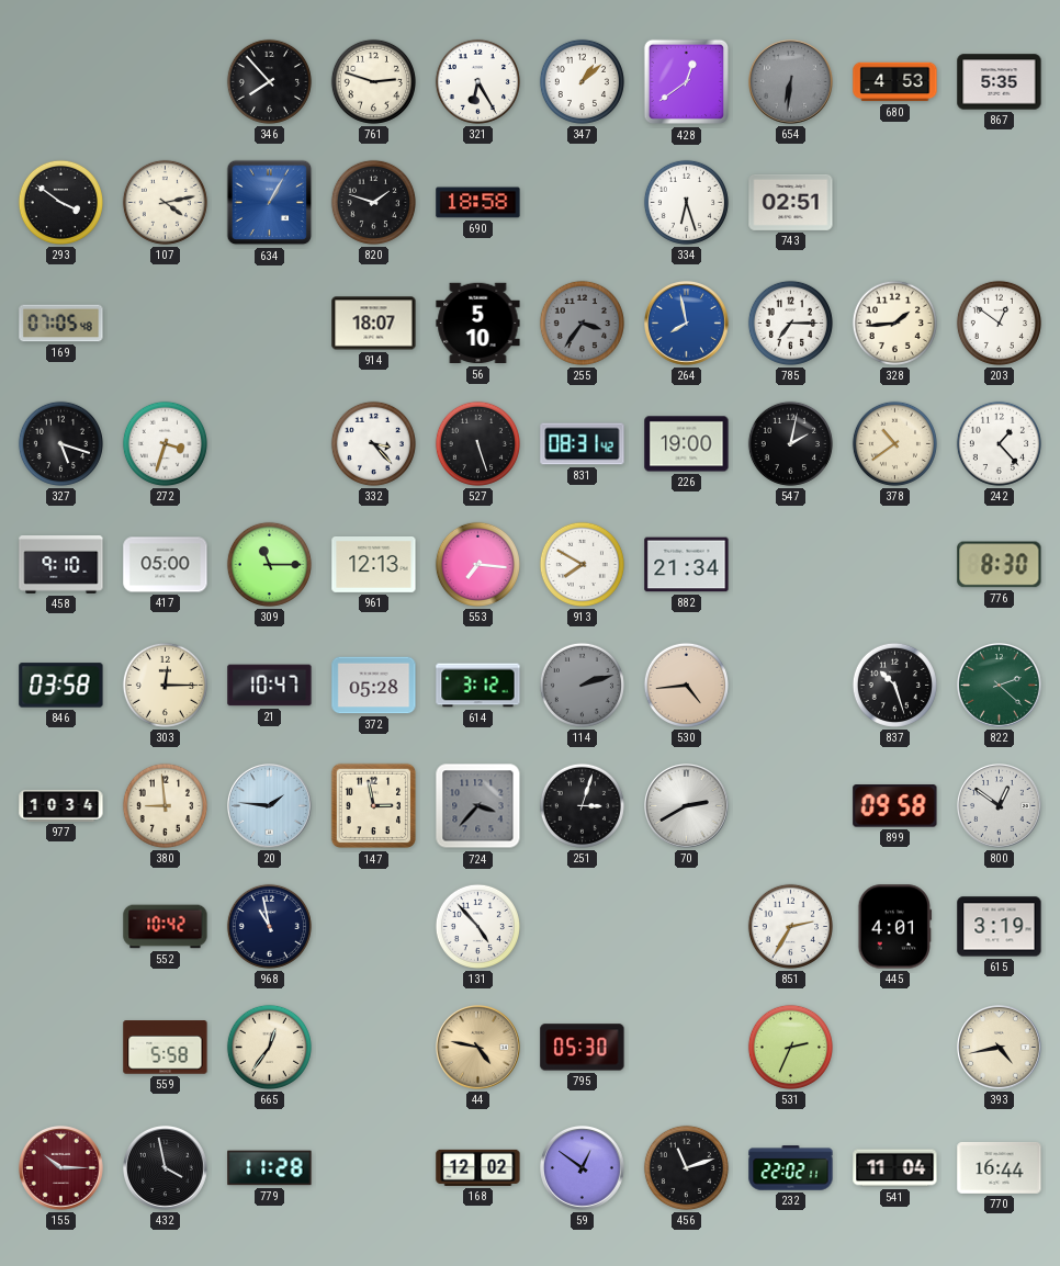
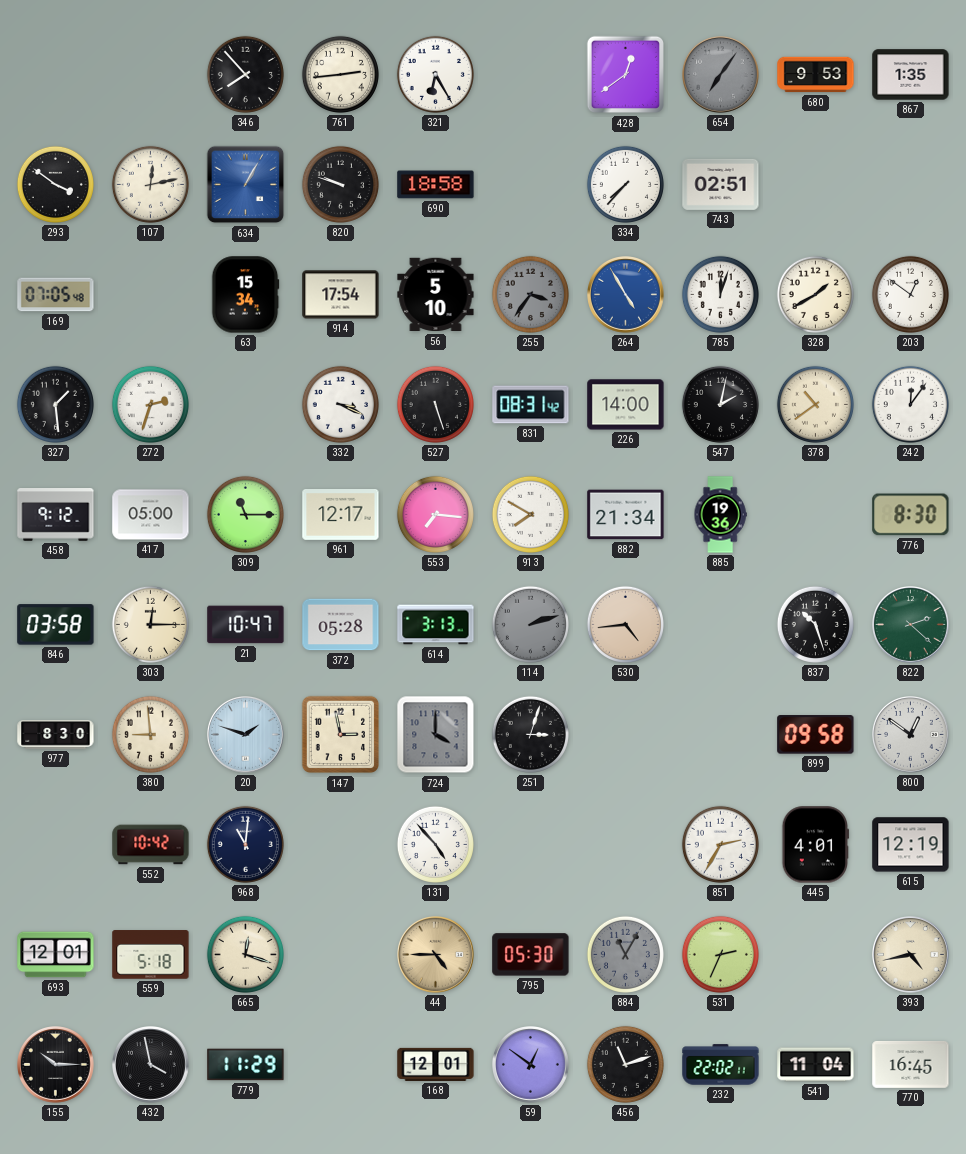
761: 2:48 -> 2:44
347: 1:08 -> none
654: 6:31 -> 7:06
680: 4:53 -> 9:53
867: 5:35 -> 1:35
107: 4:13 -> 12:13
820: 1:48 -> 9:48
334: 6:27 -> 7:37
63: none -> 15:34
914: 18:07 -> 17:54
264: 7:58 -> 4:55
785: 7:15 -> 12:03
328: 1:44 -> 1:40
327: 5:18 -> 1:29
272: 3:33 -> 2:33
332: 3:23 -> 3:19
226: 19:00 -> 14:00
242: 1:23 -> 12:06
458: 9:10 -> 9:12
961: 12:13 -> 12:17
885: none -> 19:36
614: 3:12 -> 3:13
977: 10:34 -> 8:30
20: 1:46 -> 1:48
724: 3:37 -> 4:00
70: 2:40 -> none
968: 10:58 -> 11:01
615: 3:19 -> 12:19
693: none -> 12:01
559: 5:58 -> 5:18
665: 12:36 -> 12:18
44: 4:47 -> 4:45
884: none -> 11:05
155 dial: burgundy -> black
779: 11:28 -> 11:29
168: 12:02 -> 12:01
770: 16:44 -> 16:45
